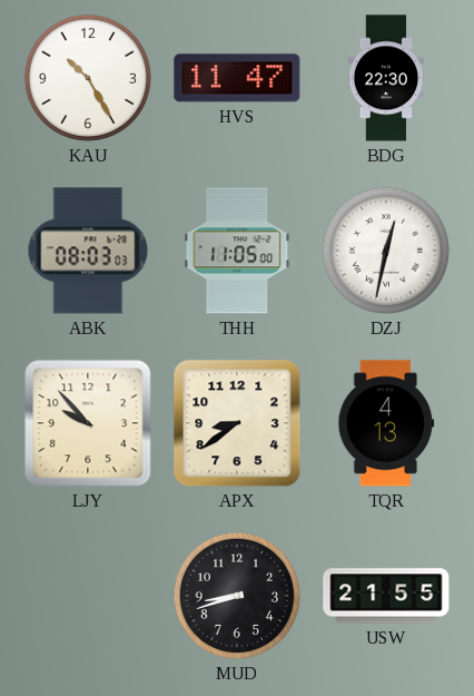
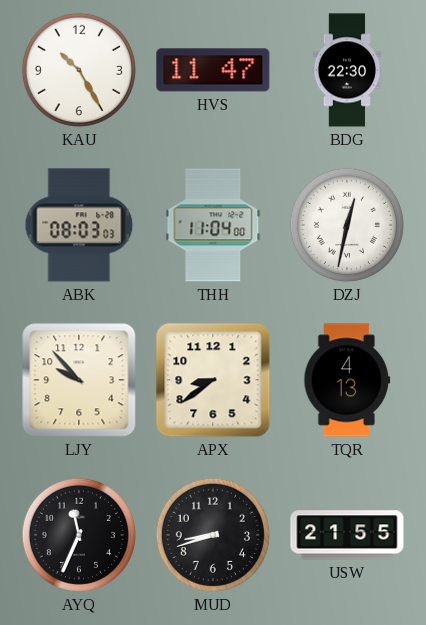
THH: 11:05 -> 11:04
AYQ: none -> 11:34
